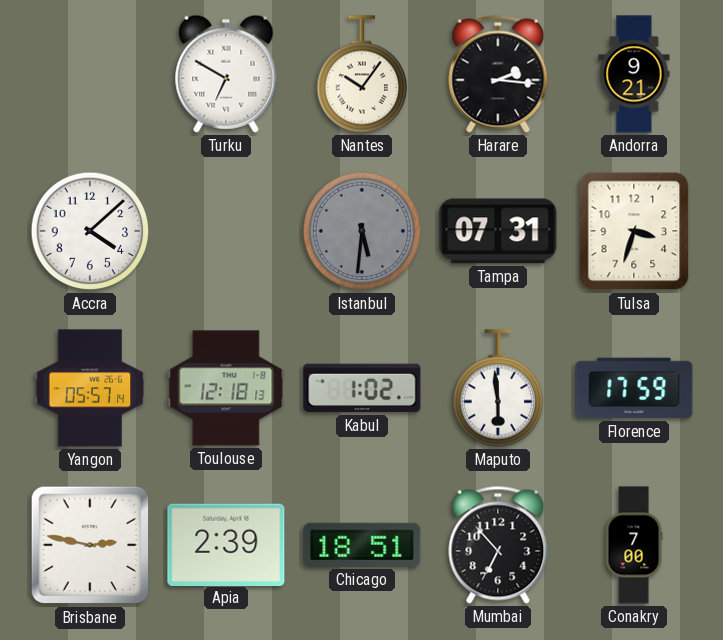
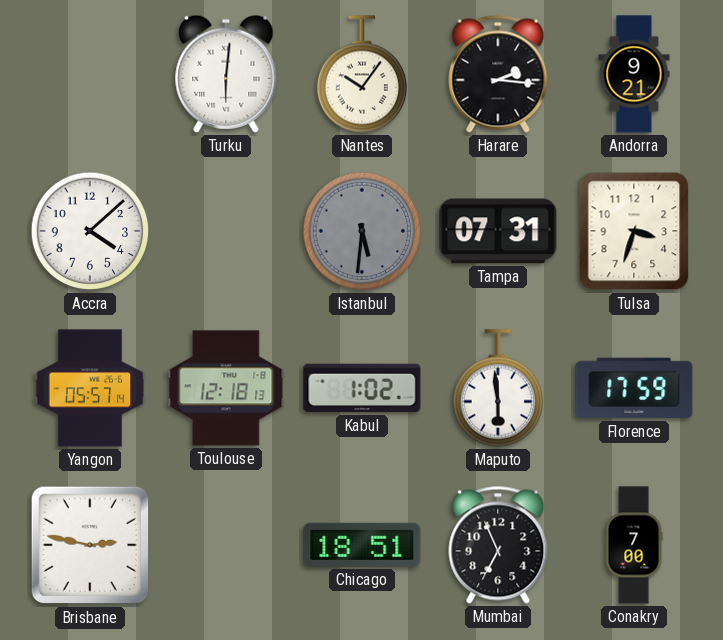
Turku: 6:50 -> 6:01
Apia: 2:39 -> none
Mumbai: 6:53 -> 6:56
